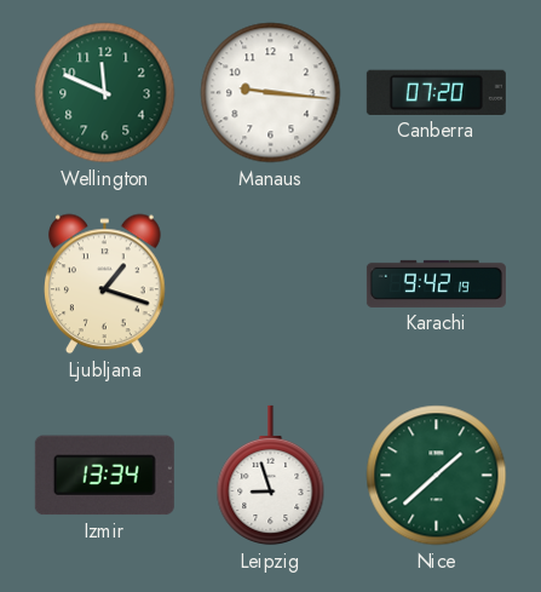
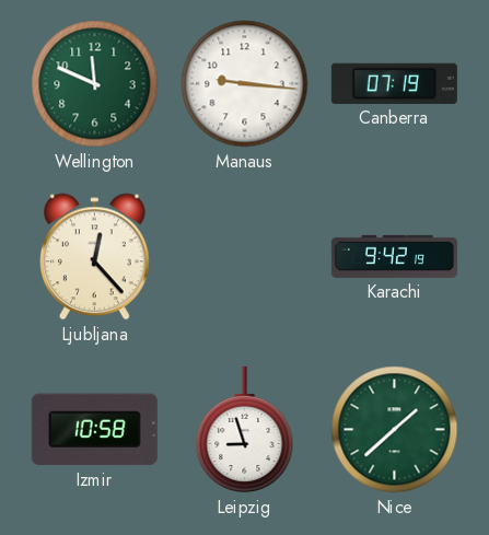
Canberra: 07:20 -> 07:19
Ljubljana: 1:18 -> 12:23
Izmir: 13:34 -> 10:58
